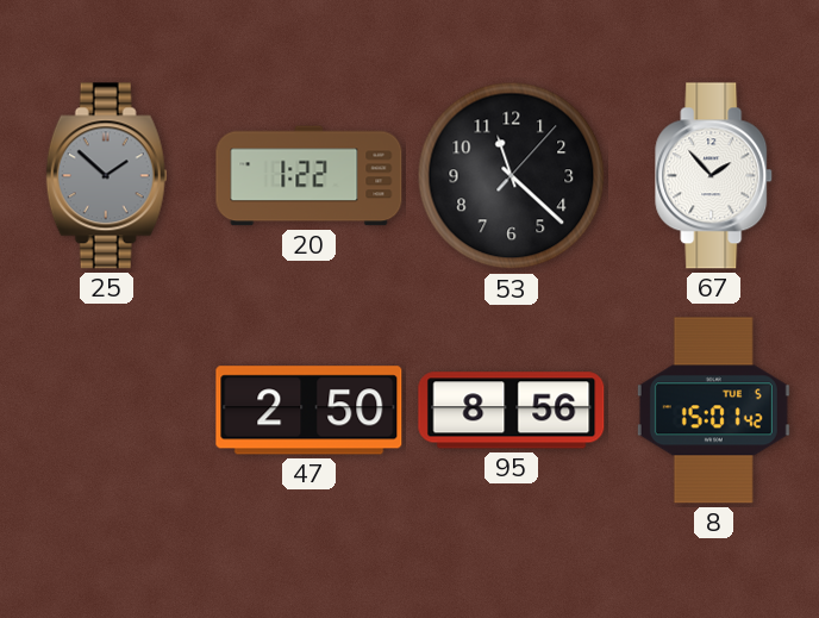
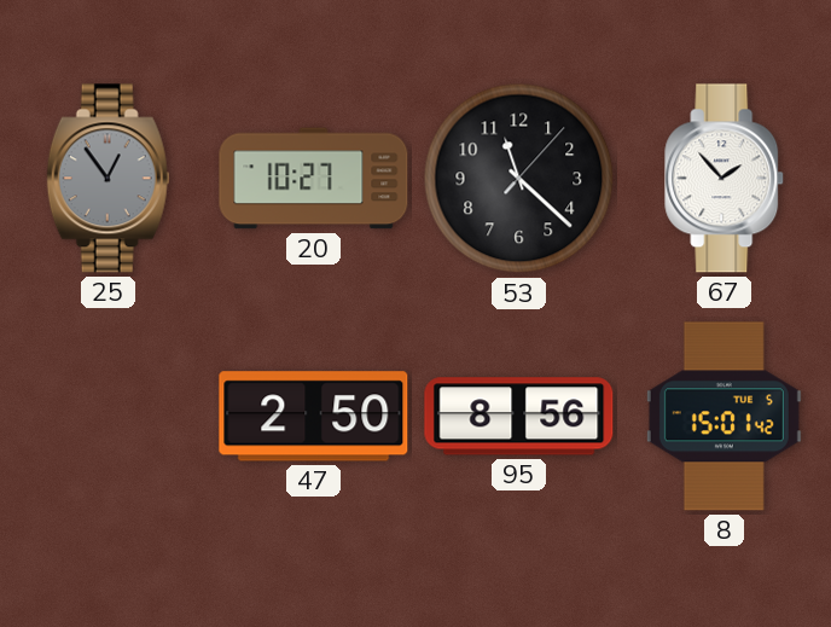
25: 1:52 -> 12:54
20: 1:22 -> 10:27
